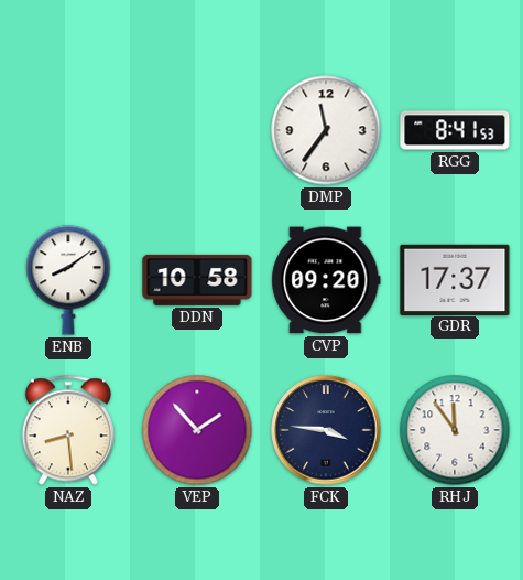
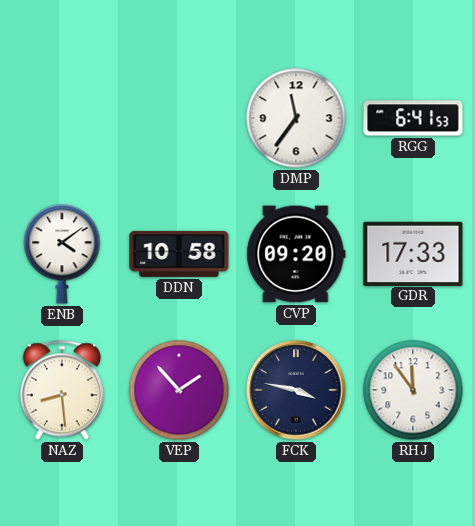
RGG: 8:41 -> 6:41
ENB: 8:09 -> 4:09
GDR: 17:37 -> 17:33
FCK: 3:46 -> 3:47
